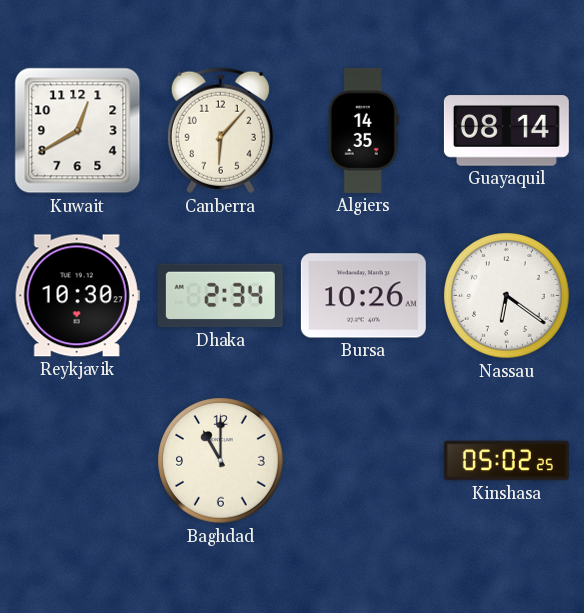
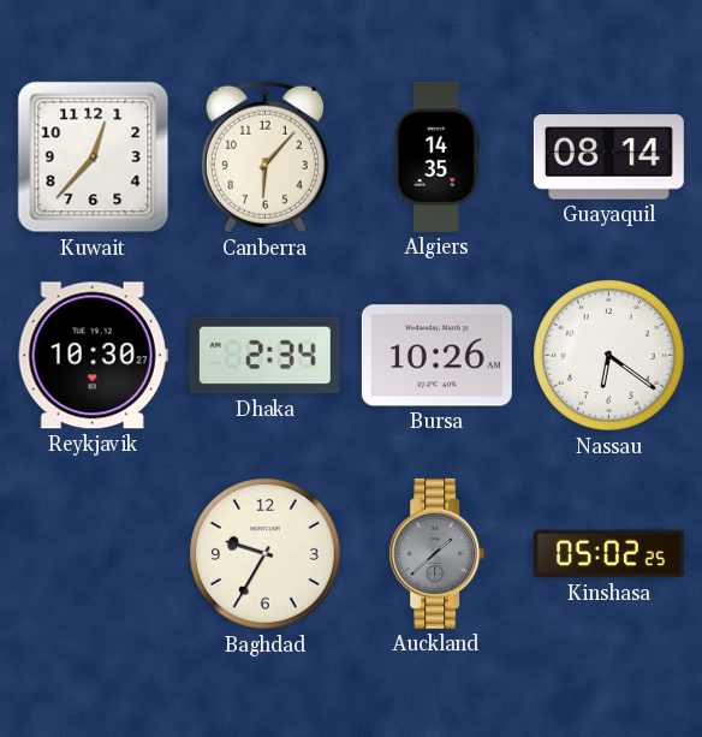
Kuwait: 12:40 -> 12:37
Baghdad: 11:00 -> 9:35
Auckland: none -> 1:38
